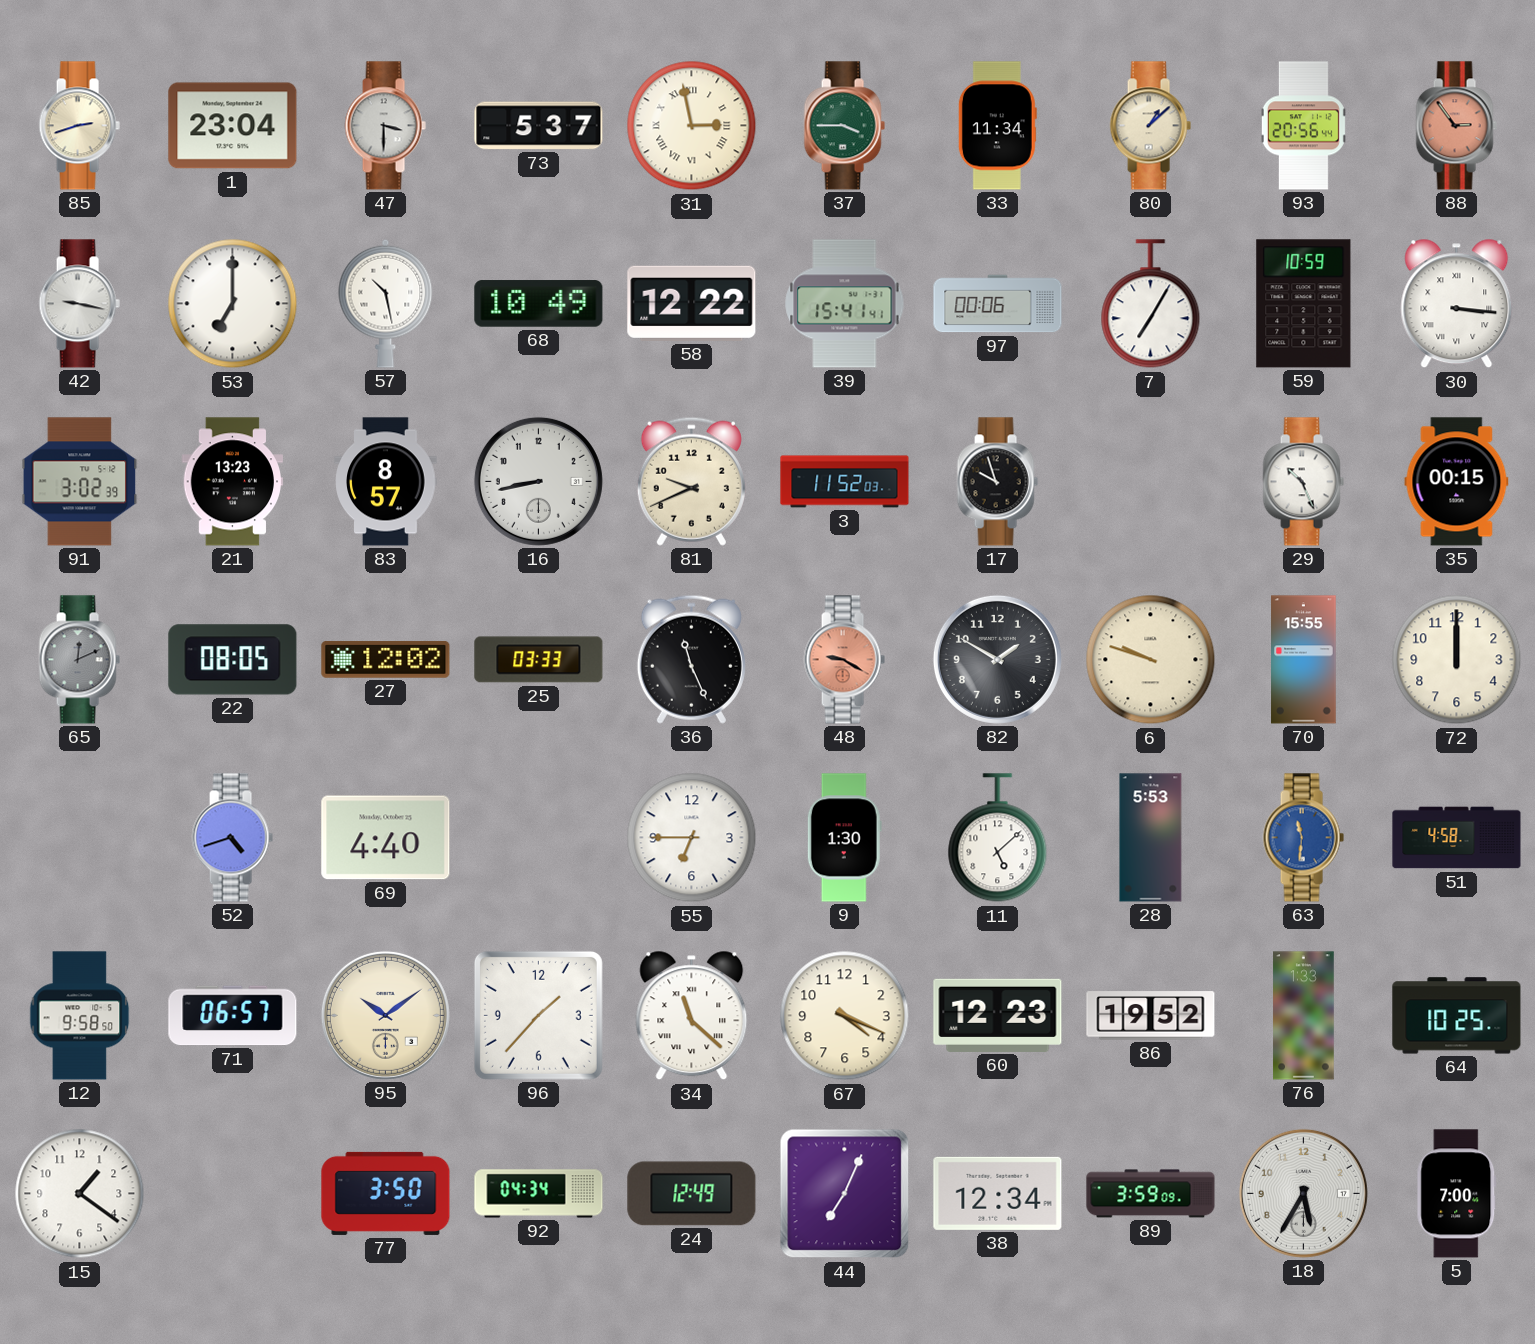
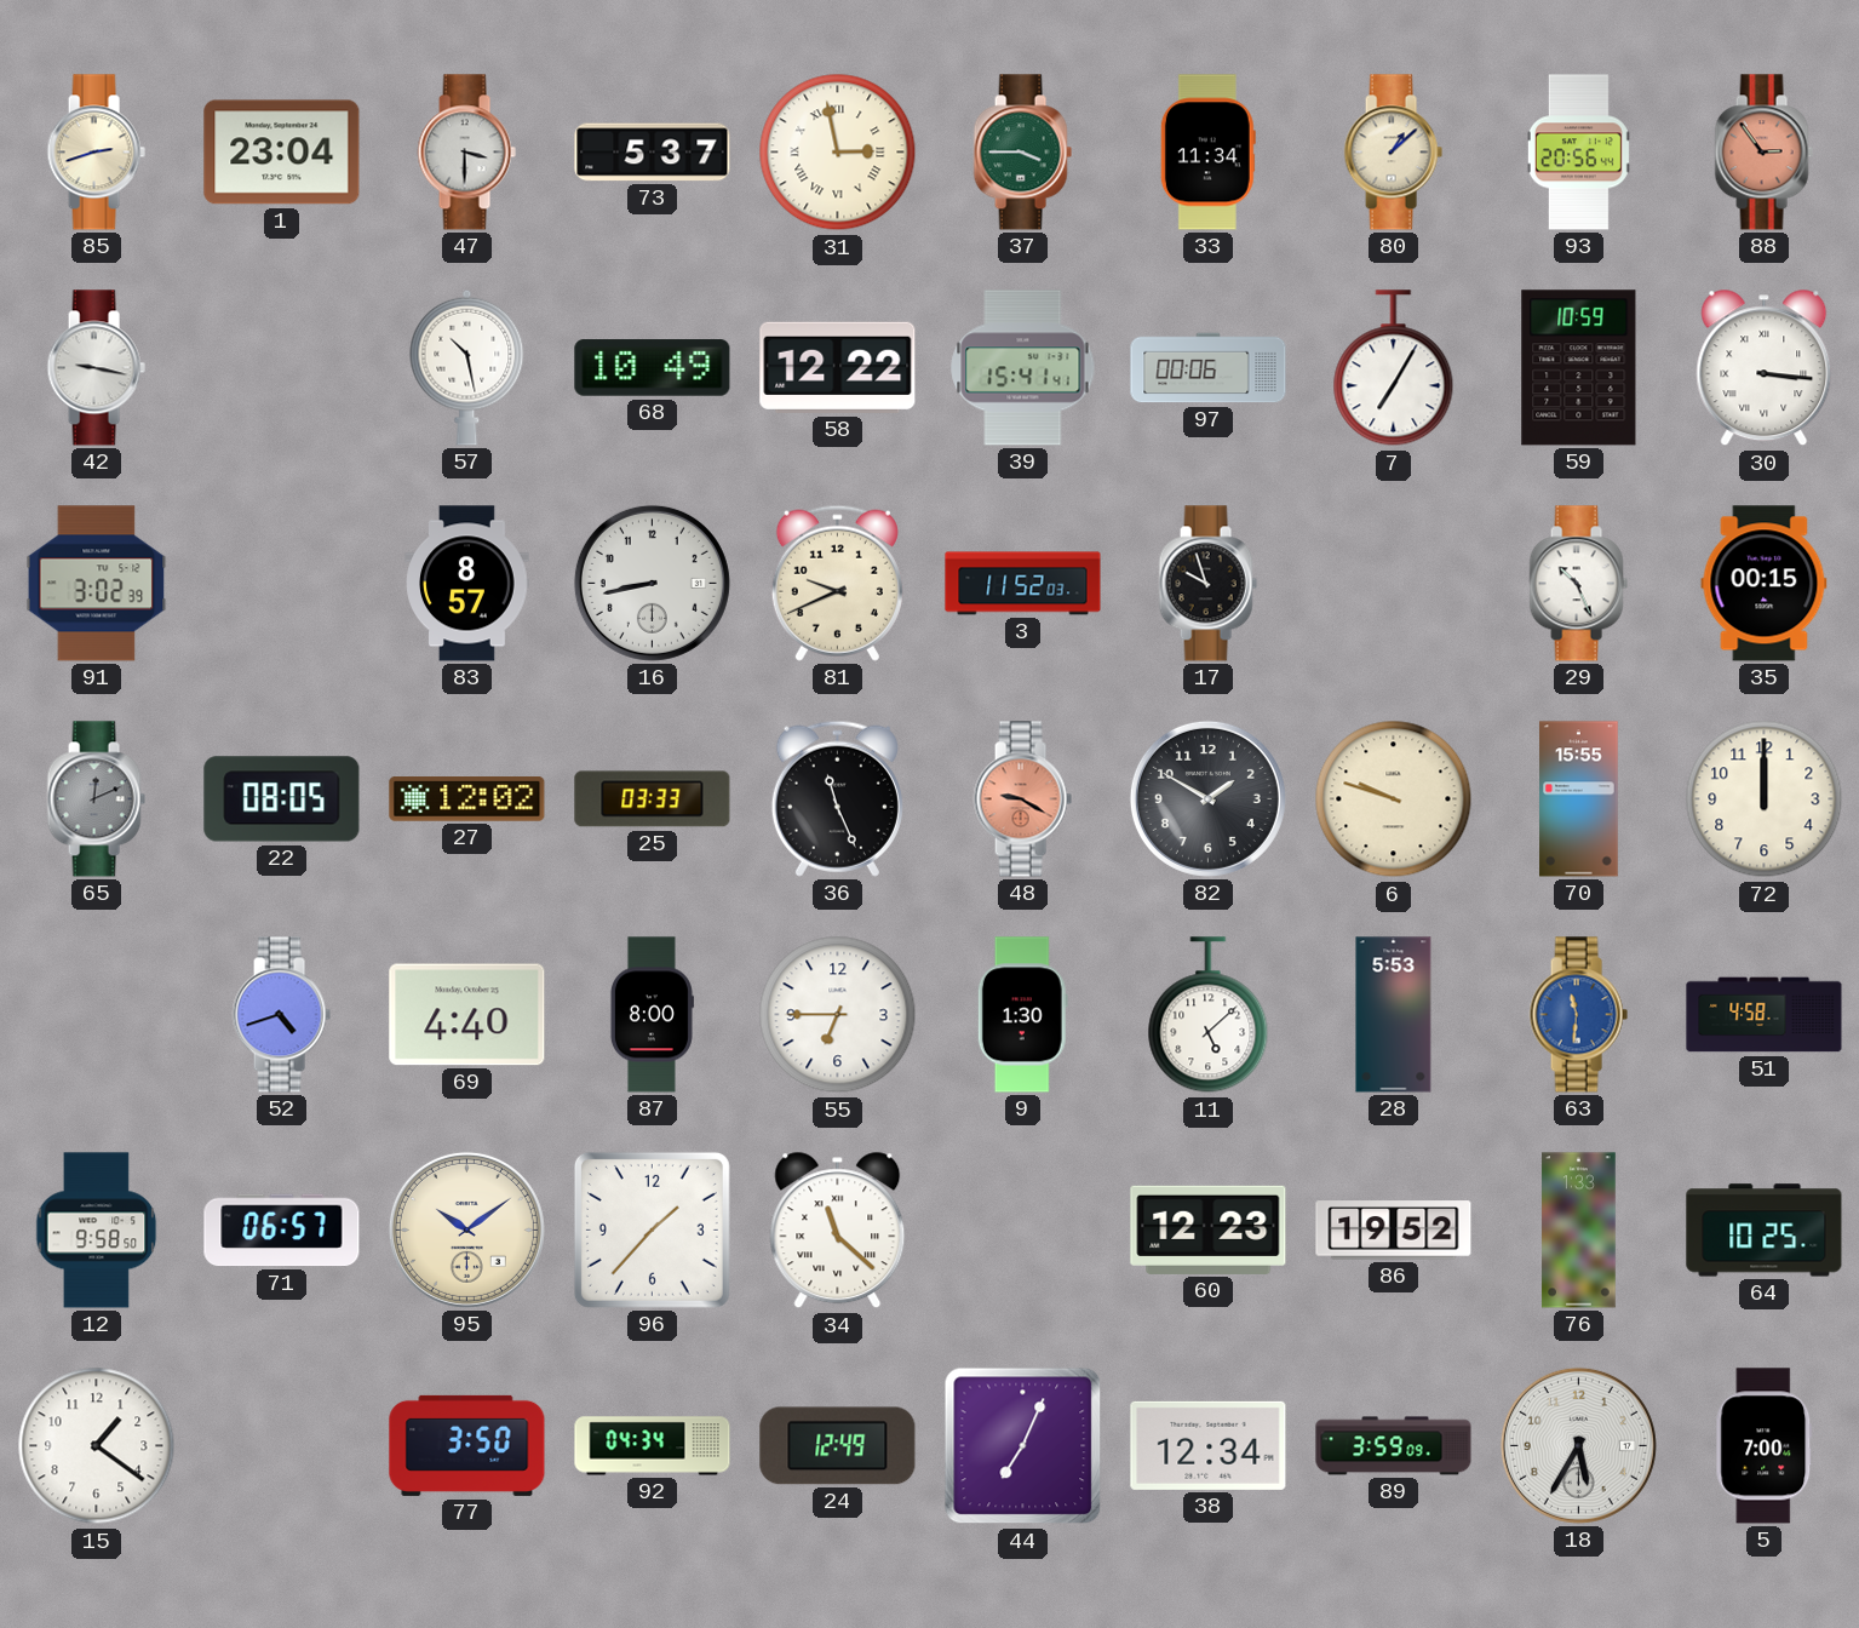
53: 7:00 -> none
21: 13:23 -> none
87: none -> 8:00
67: 4:19 -> none
